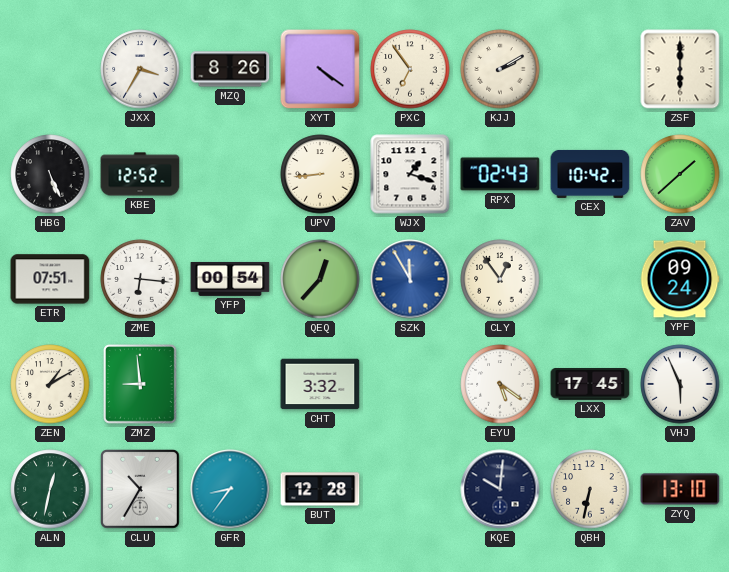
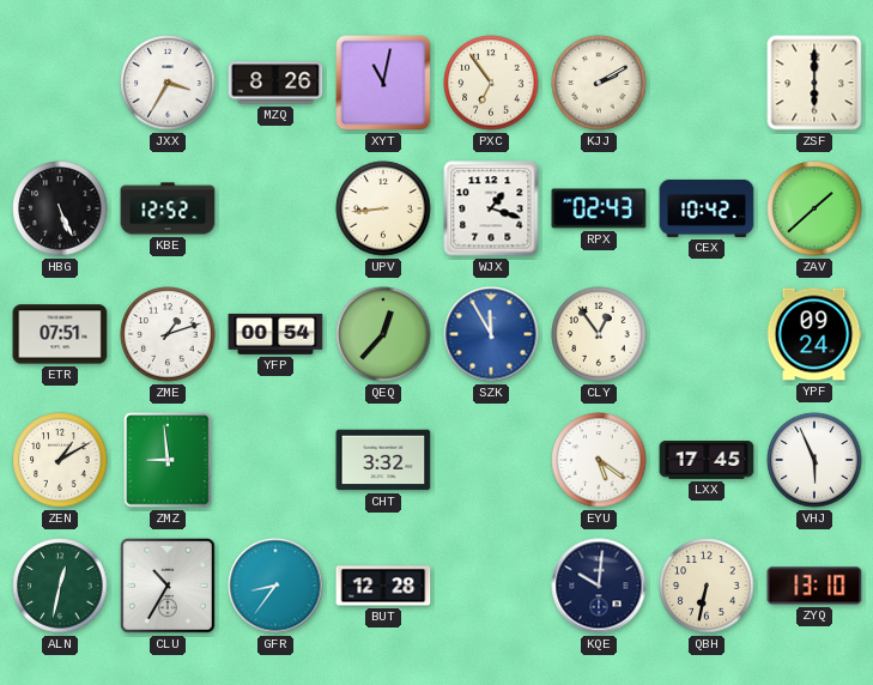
XYT: 4:21 -> 11:02
ZME: 6:16 -> 1:12
